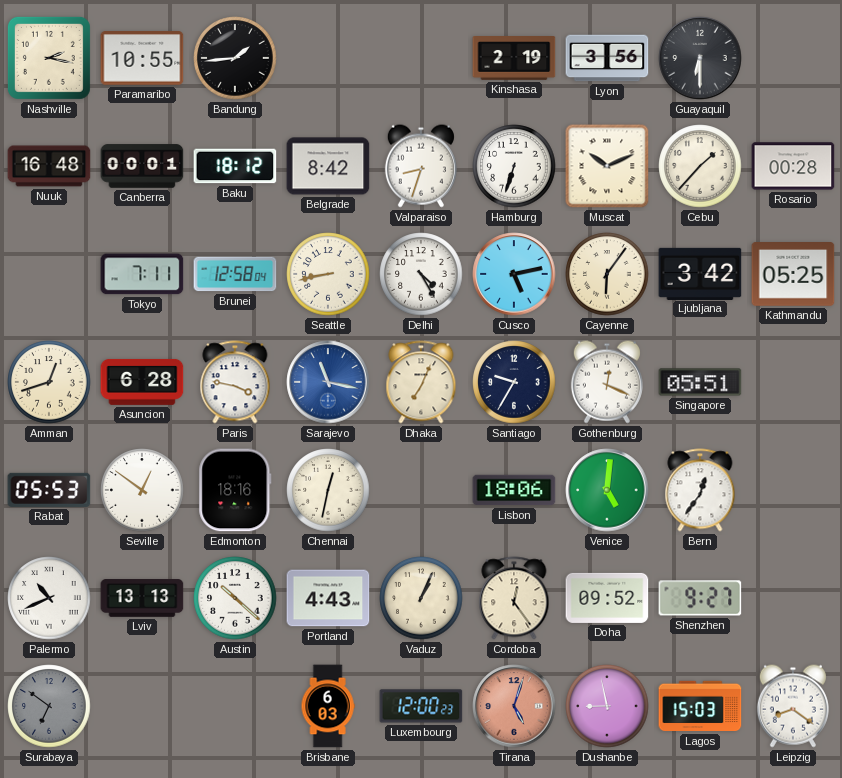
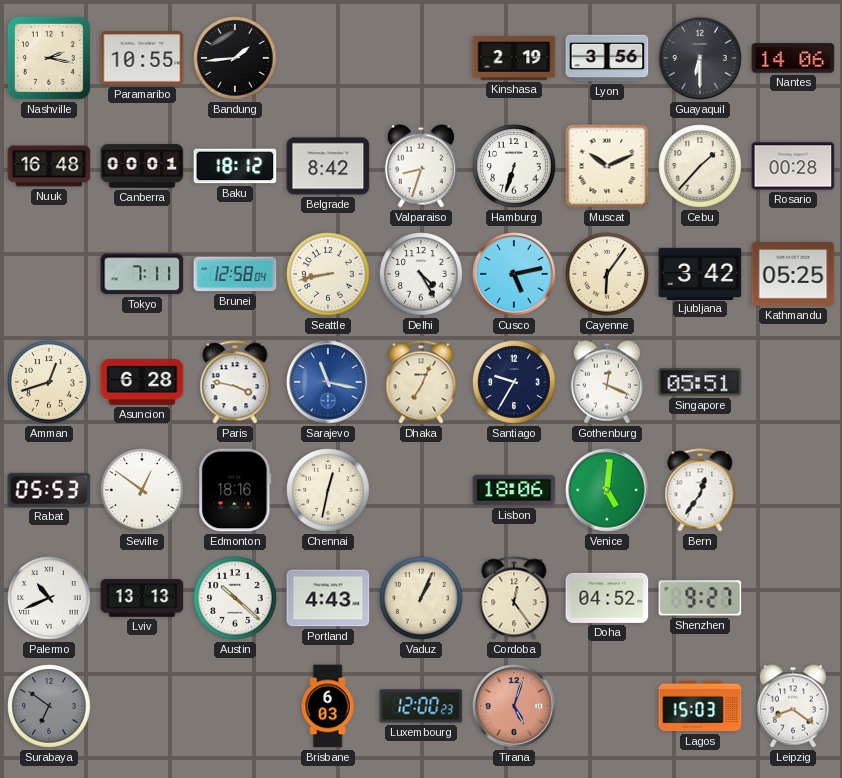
Nantes: none -> 14:06
Doha: 09:52 -> 04:52
Dushanbe: 8:58 -> none
